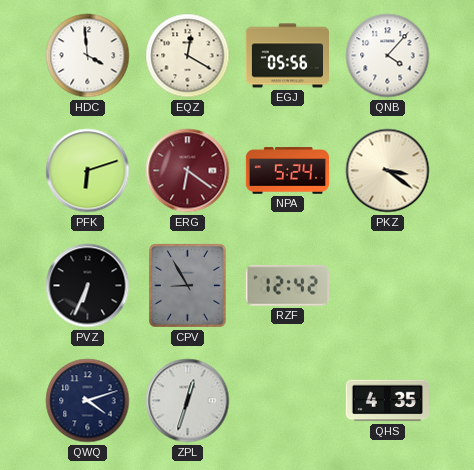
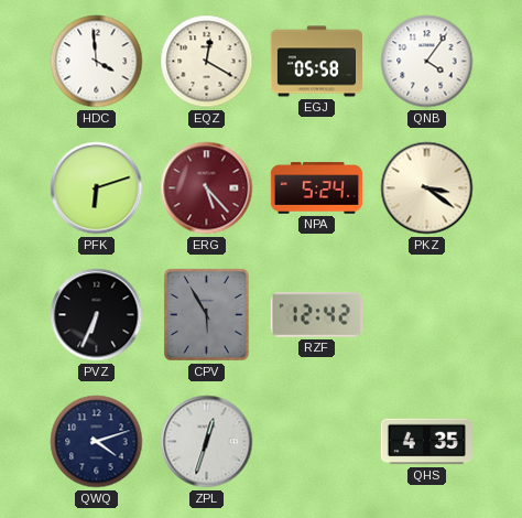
EGJ: 05:56 -> 05:58
QNB: 4:07 -> 4:06
ERG: 6:21 -> 5:23
CPV: 8:55 -> 5:55
